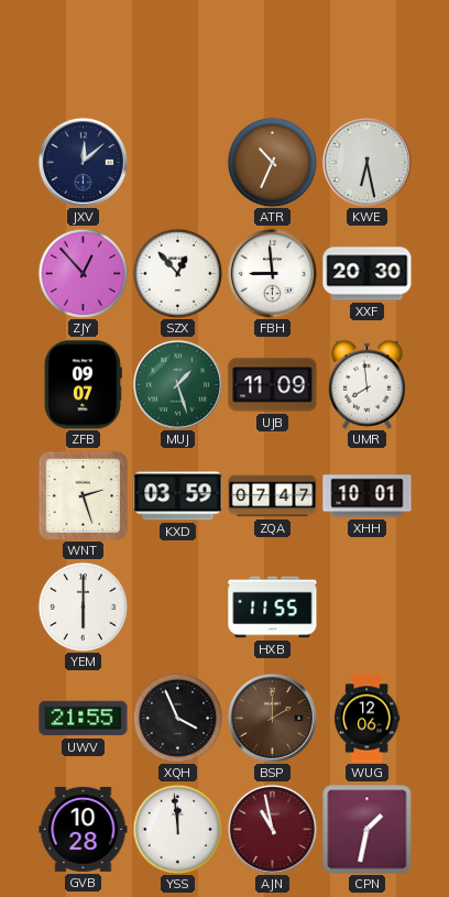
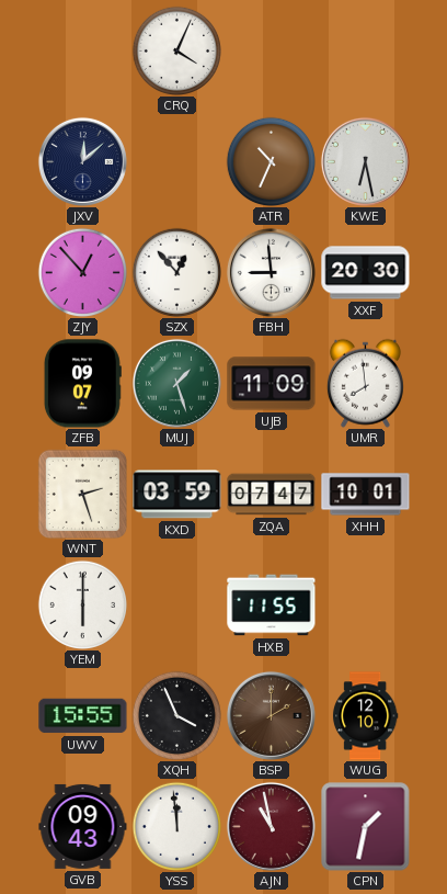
CRQ: none -> 4:04
UWV: 21:55 -> 15:55
WUG: 12:06 -> 12:10
GVB: 10:28 -> 09:43
